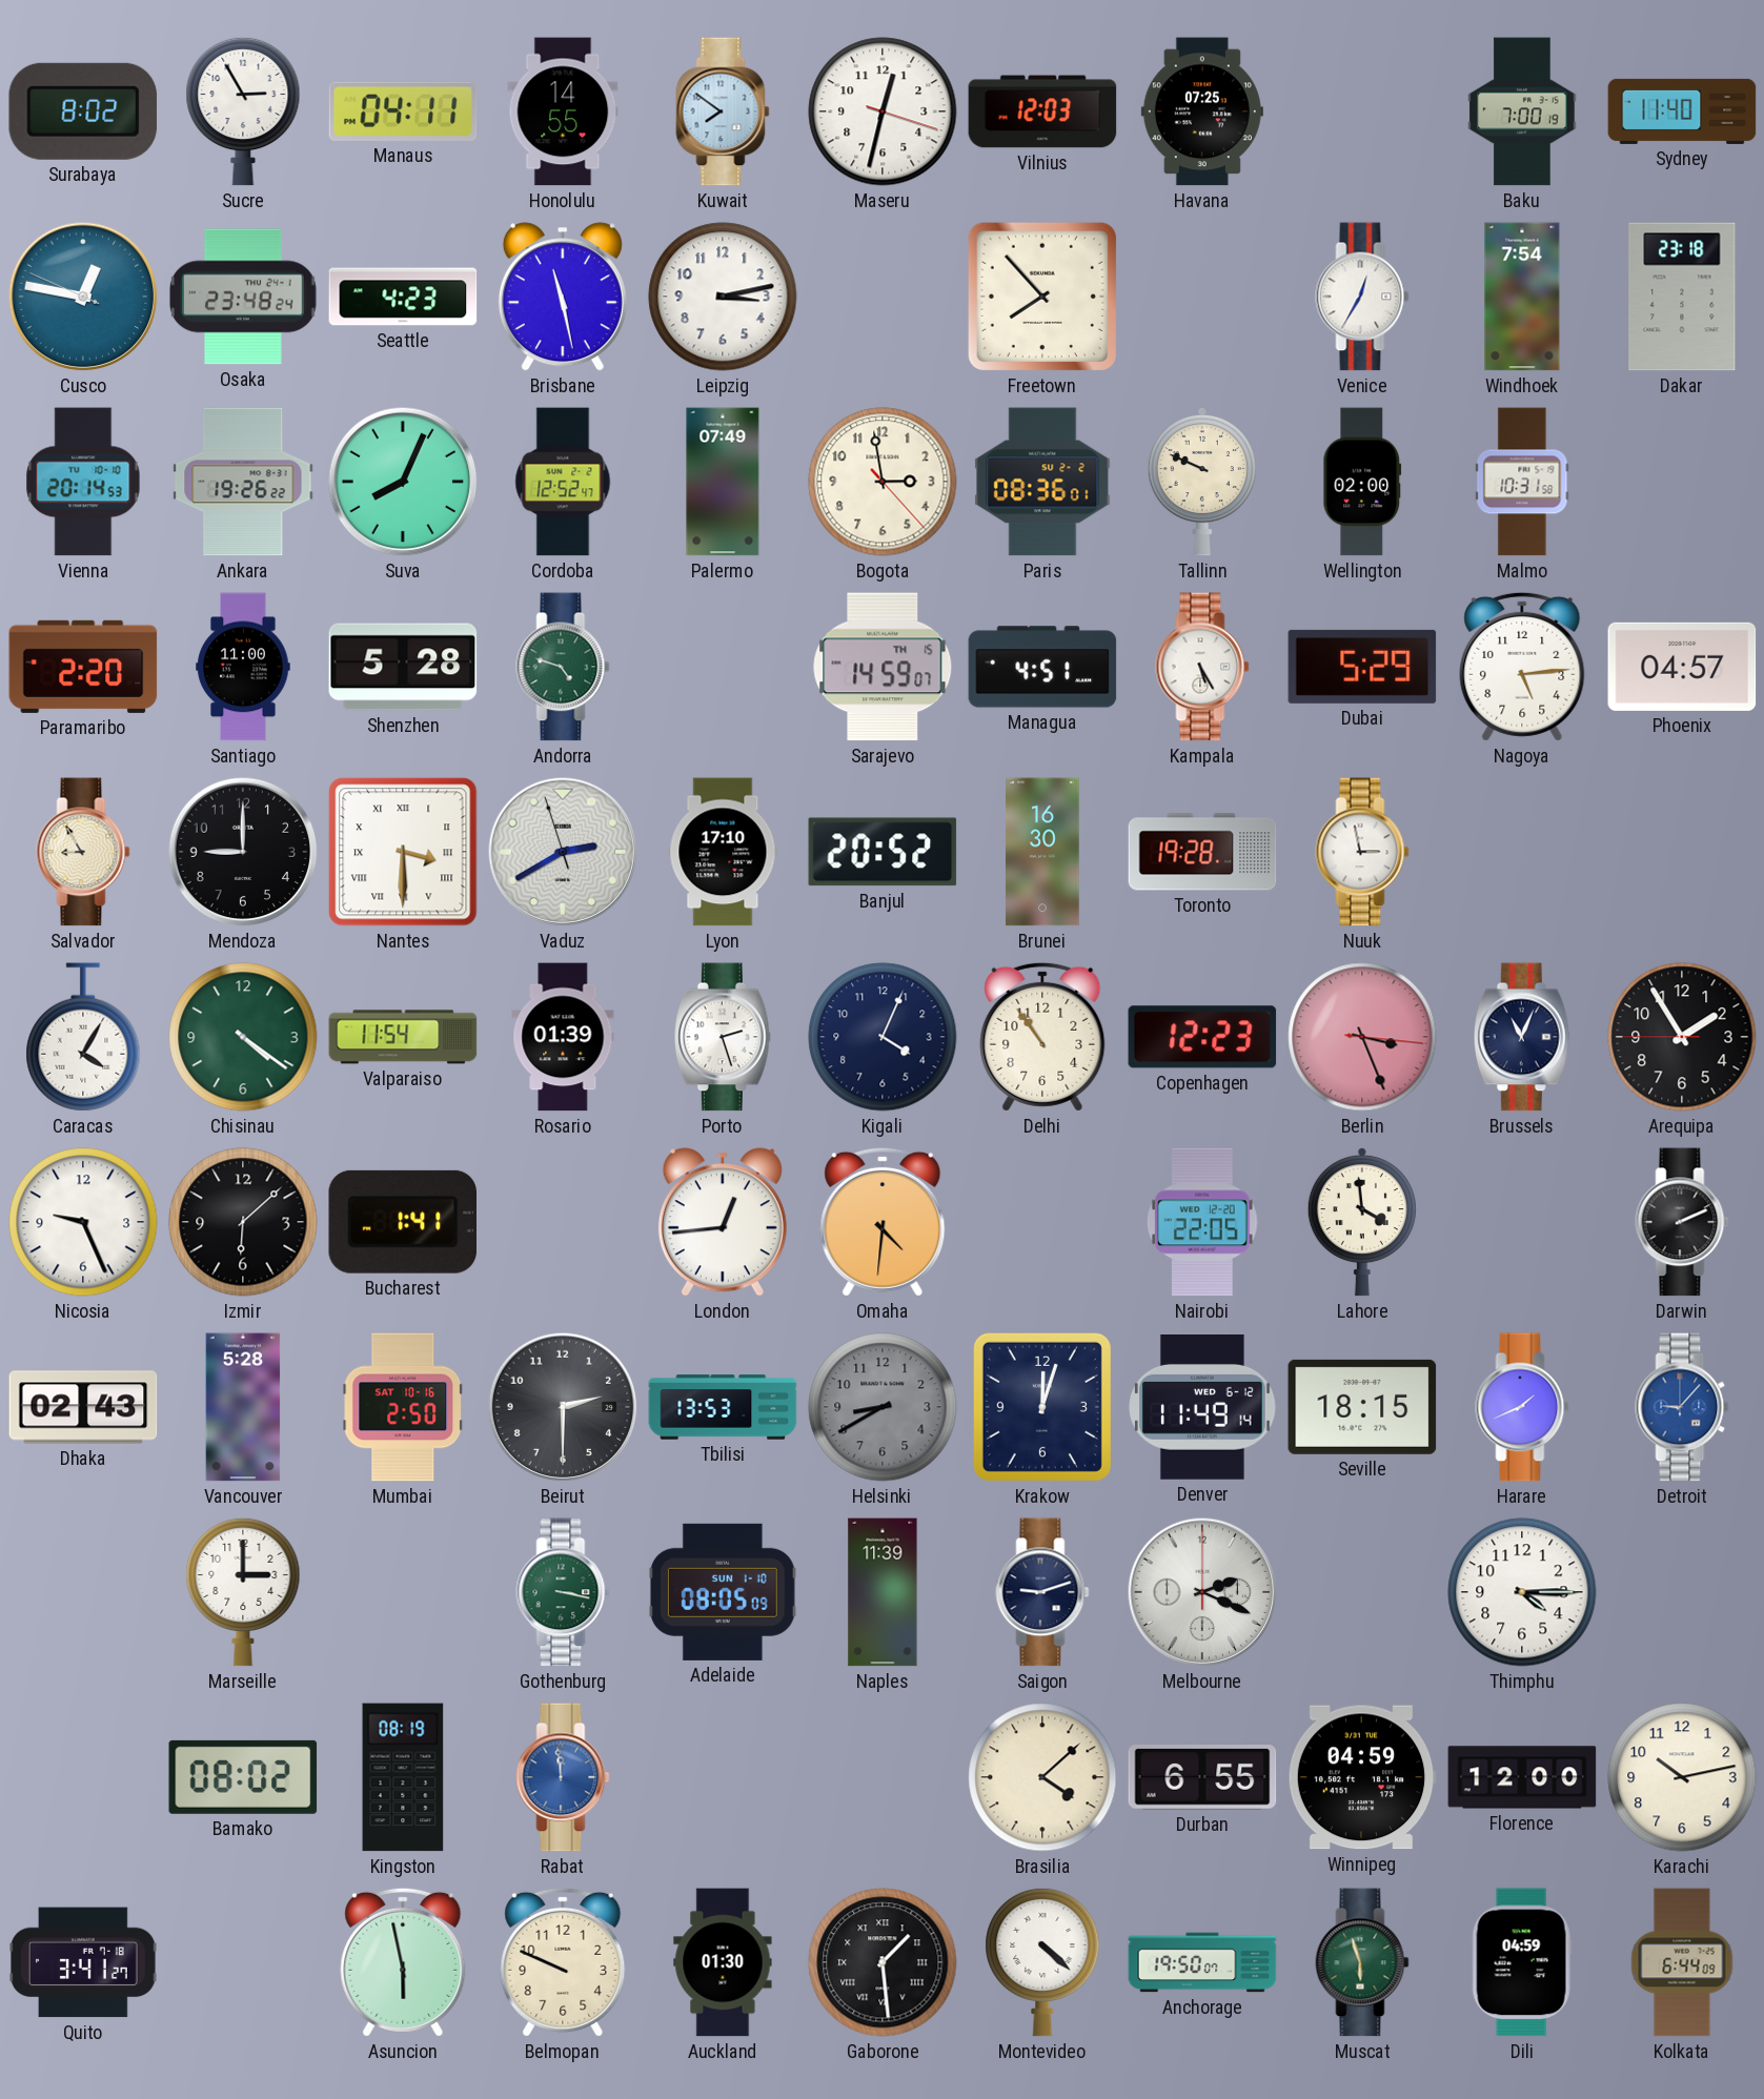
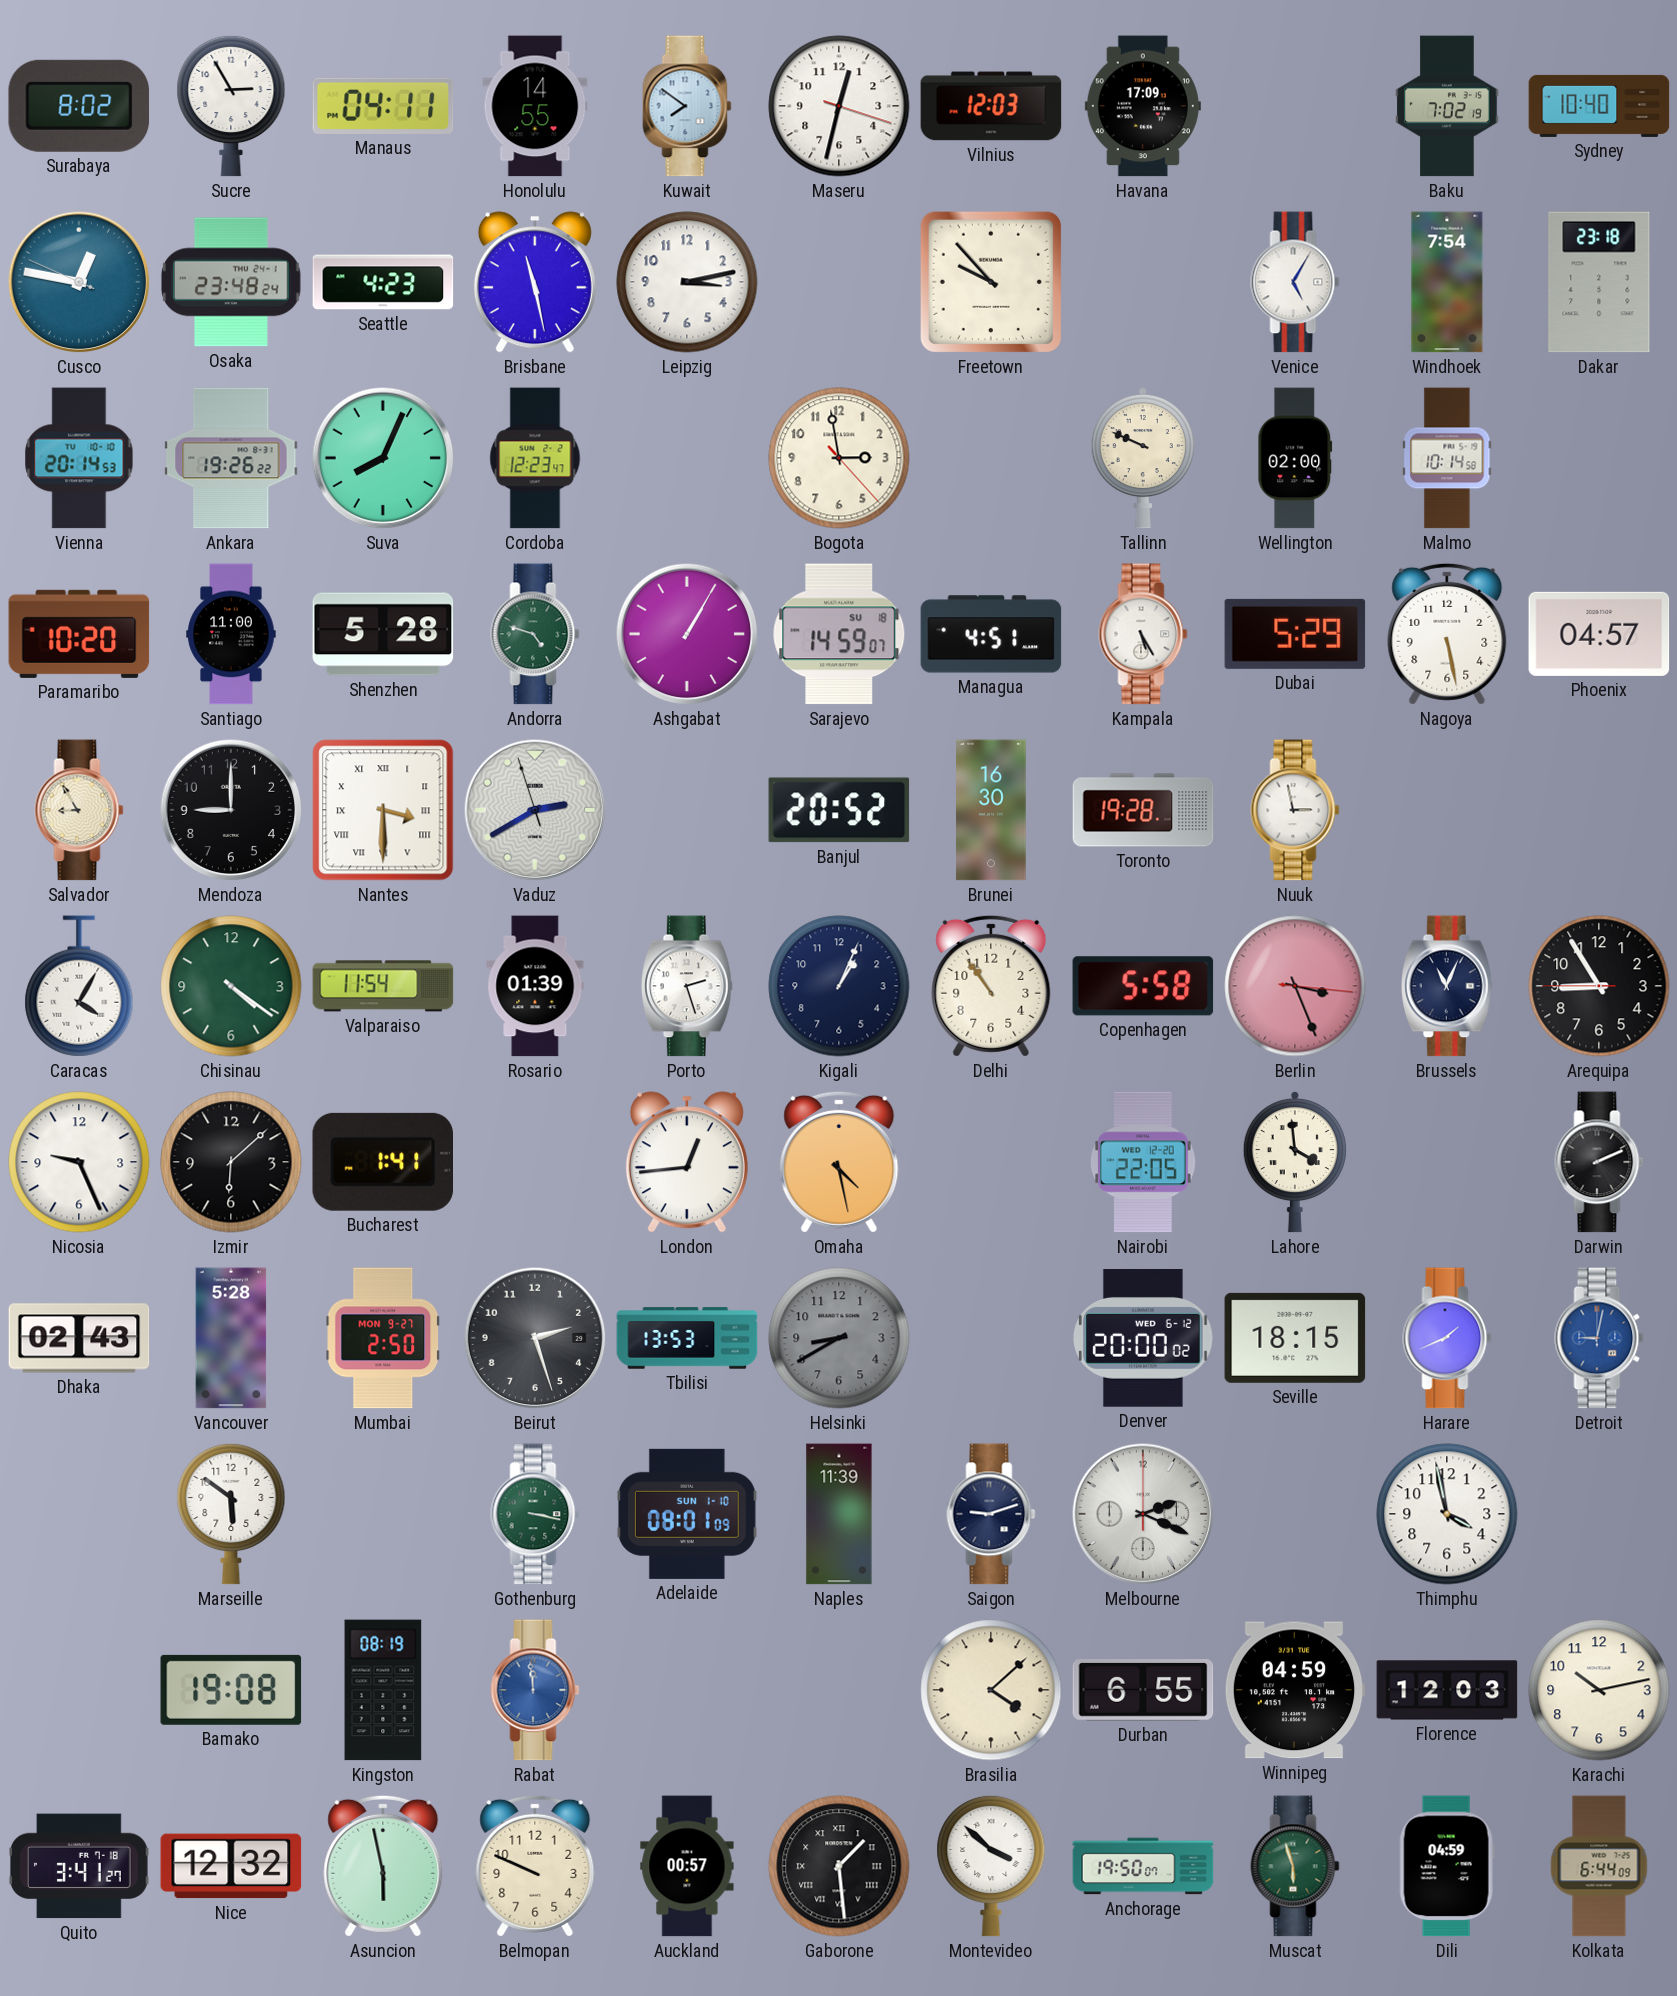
Havana: 07:25 -> 17:09
Baku: 7:00 -> 7:02
Sydney: 11:40 -> 10:40
Freetown: 7:53 -> 9:53
Venice: 12:35 -> 5:05
Cordoba: 12:52 -> 12:23
Palermo: 07:49 -> none
Paris: 08:36 -> none
Malmo: 10:31 -> 10:14
Paramaribo: 2:20 -> 10:20
Ashgabat: none -> 1:05
Sarajevo date: TH 15 -> SU 18
Nagoya: 5:14 -> 5:28
Lyon: 17:10 -> none
Kigali: 4:04 -> 1:04
Copenhagen: 12:23 -> 5:58
Arequipa: 1:54 -> 8:54
Omaha: 4:31 -> 4:28
Mumbai date: SAT 10-16 -> MON 9-27
Beirut: 2:30 -> 2:27
Krakow: 12:03 -> none
Denver: 11:49 -> 20:00
Detroit: 9:07 -> 9:02
Marseille: 3:00 -> 5:51
Adelaide: 08:05 -> 08:01
Thimphu: 4:15 -> 3:58
Bamako: 08:02 -> 19:08
Florence: 12:00 -> 12:03
Nice: none -> 12:32
Auckland: 01:30 -> 00:57
Montevideo: 4:22 -> 3:52
